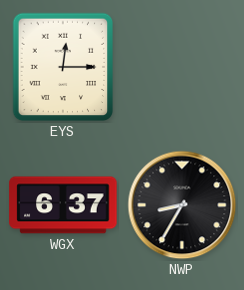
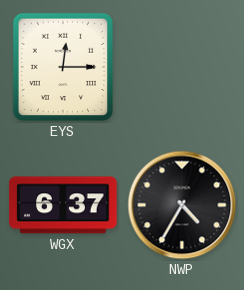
NWP: 8:35 -> 4:35
